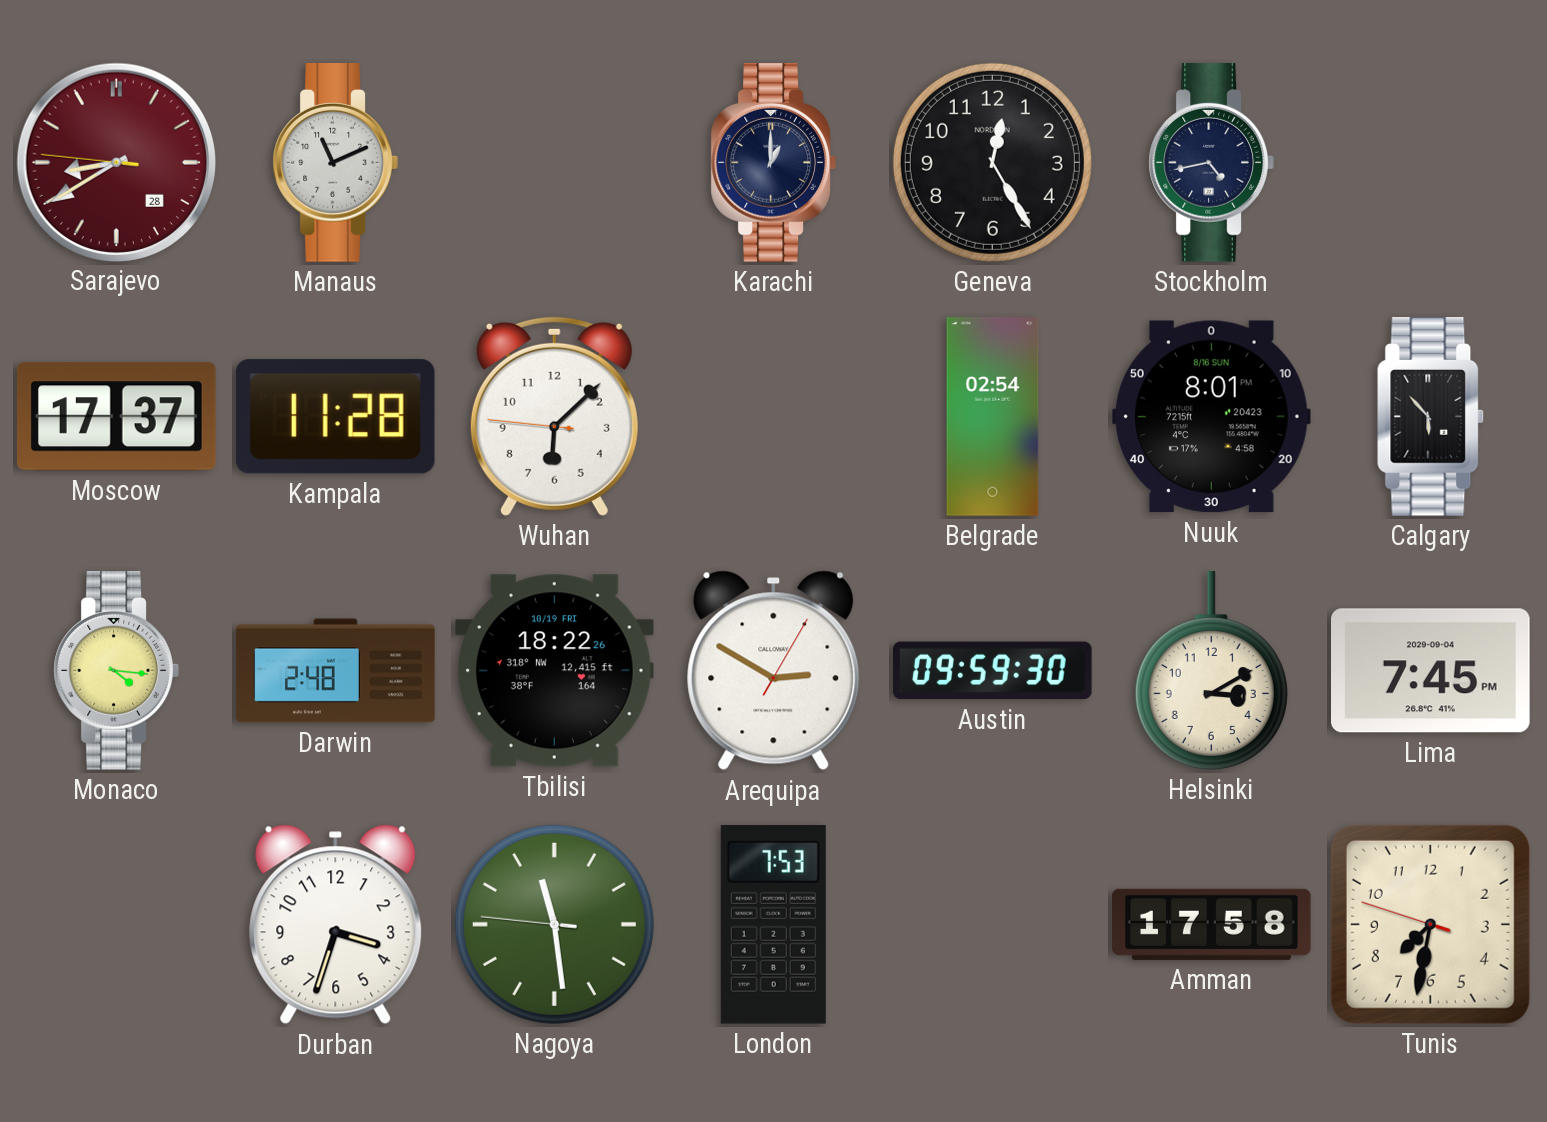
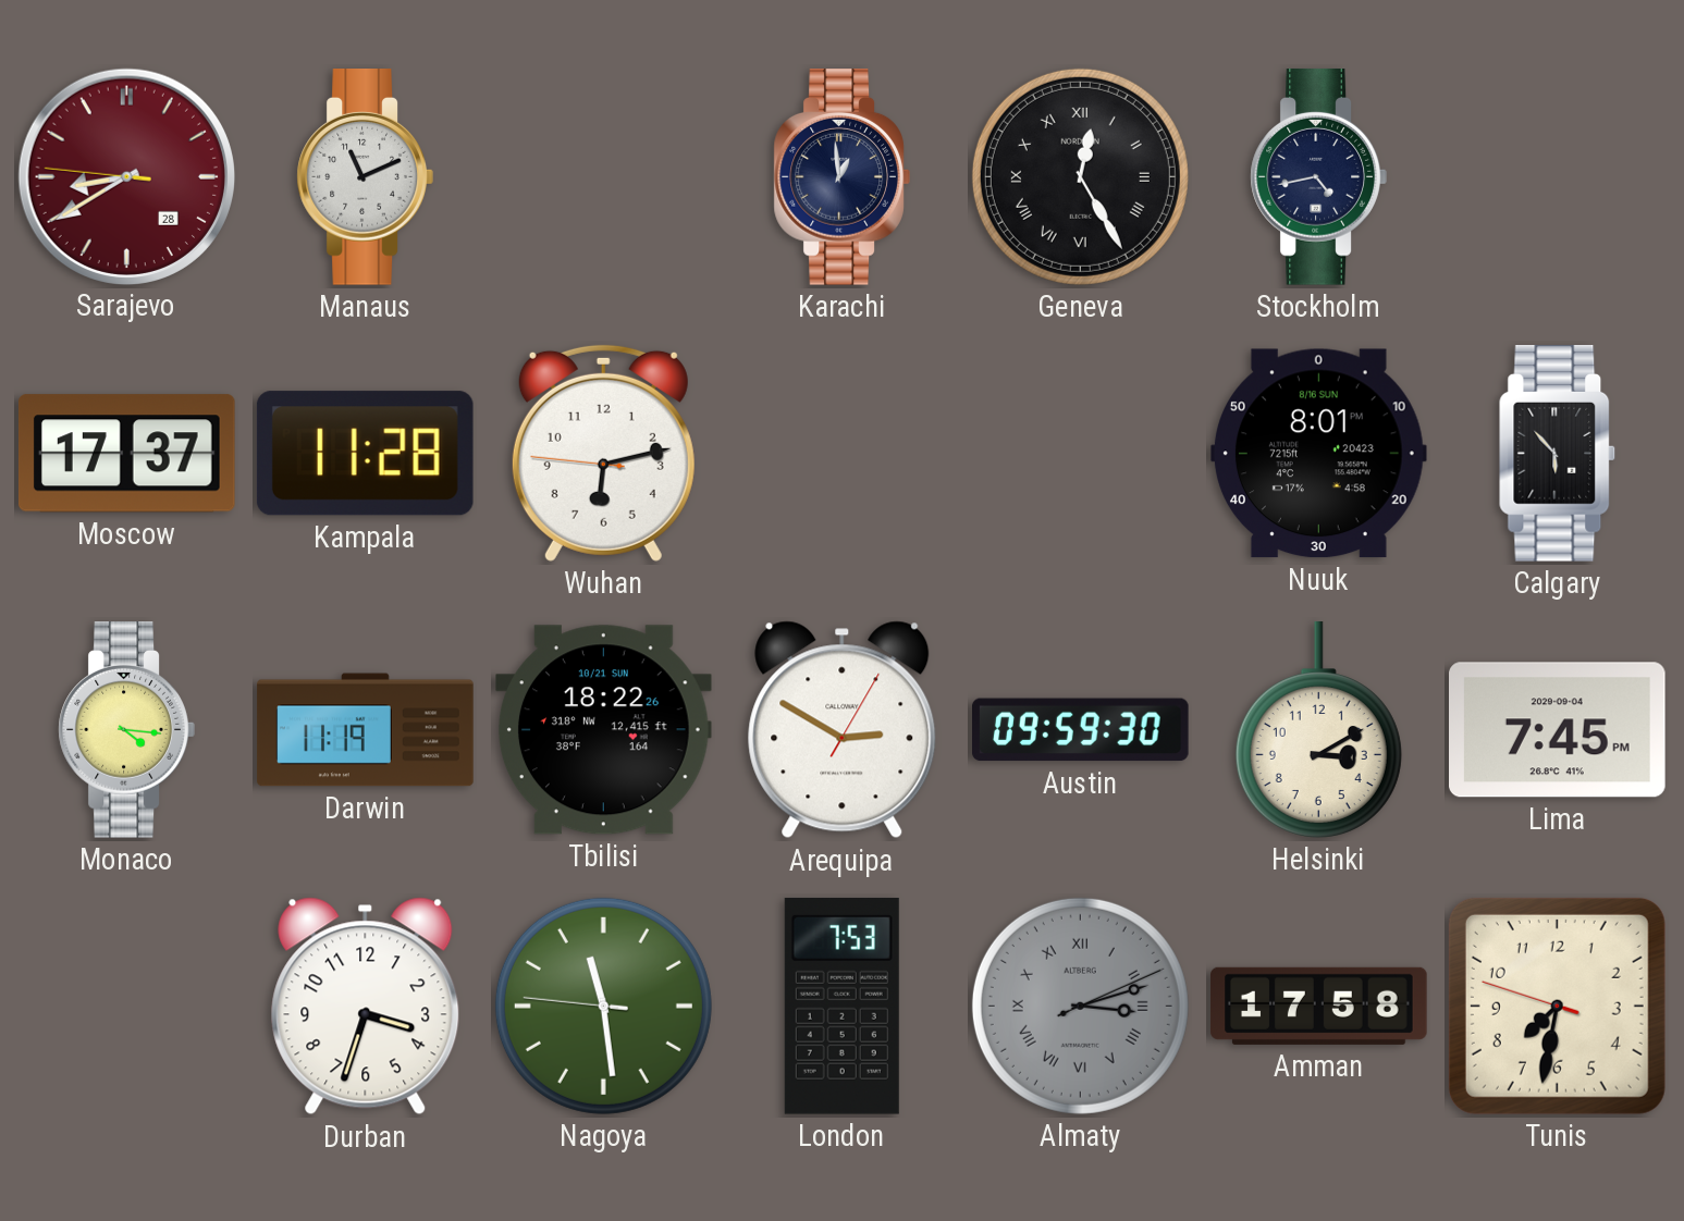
Karachi: 1:00 -> 12:59
Geneva numerals: Arabic -> Roman
Wuhan: 6:07 -> 6:12
Belgrade: 02:54 -> none
Darwin: 2:48 -> 11:19
Tbilisi date: 10/19 FRI -> 10/21 SUN
Almaty: none -> 3:12
